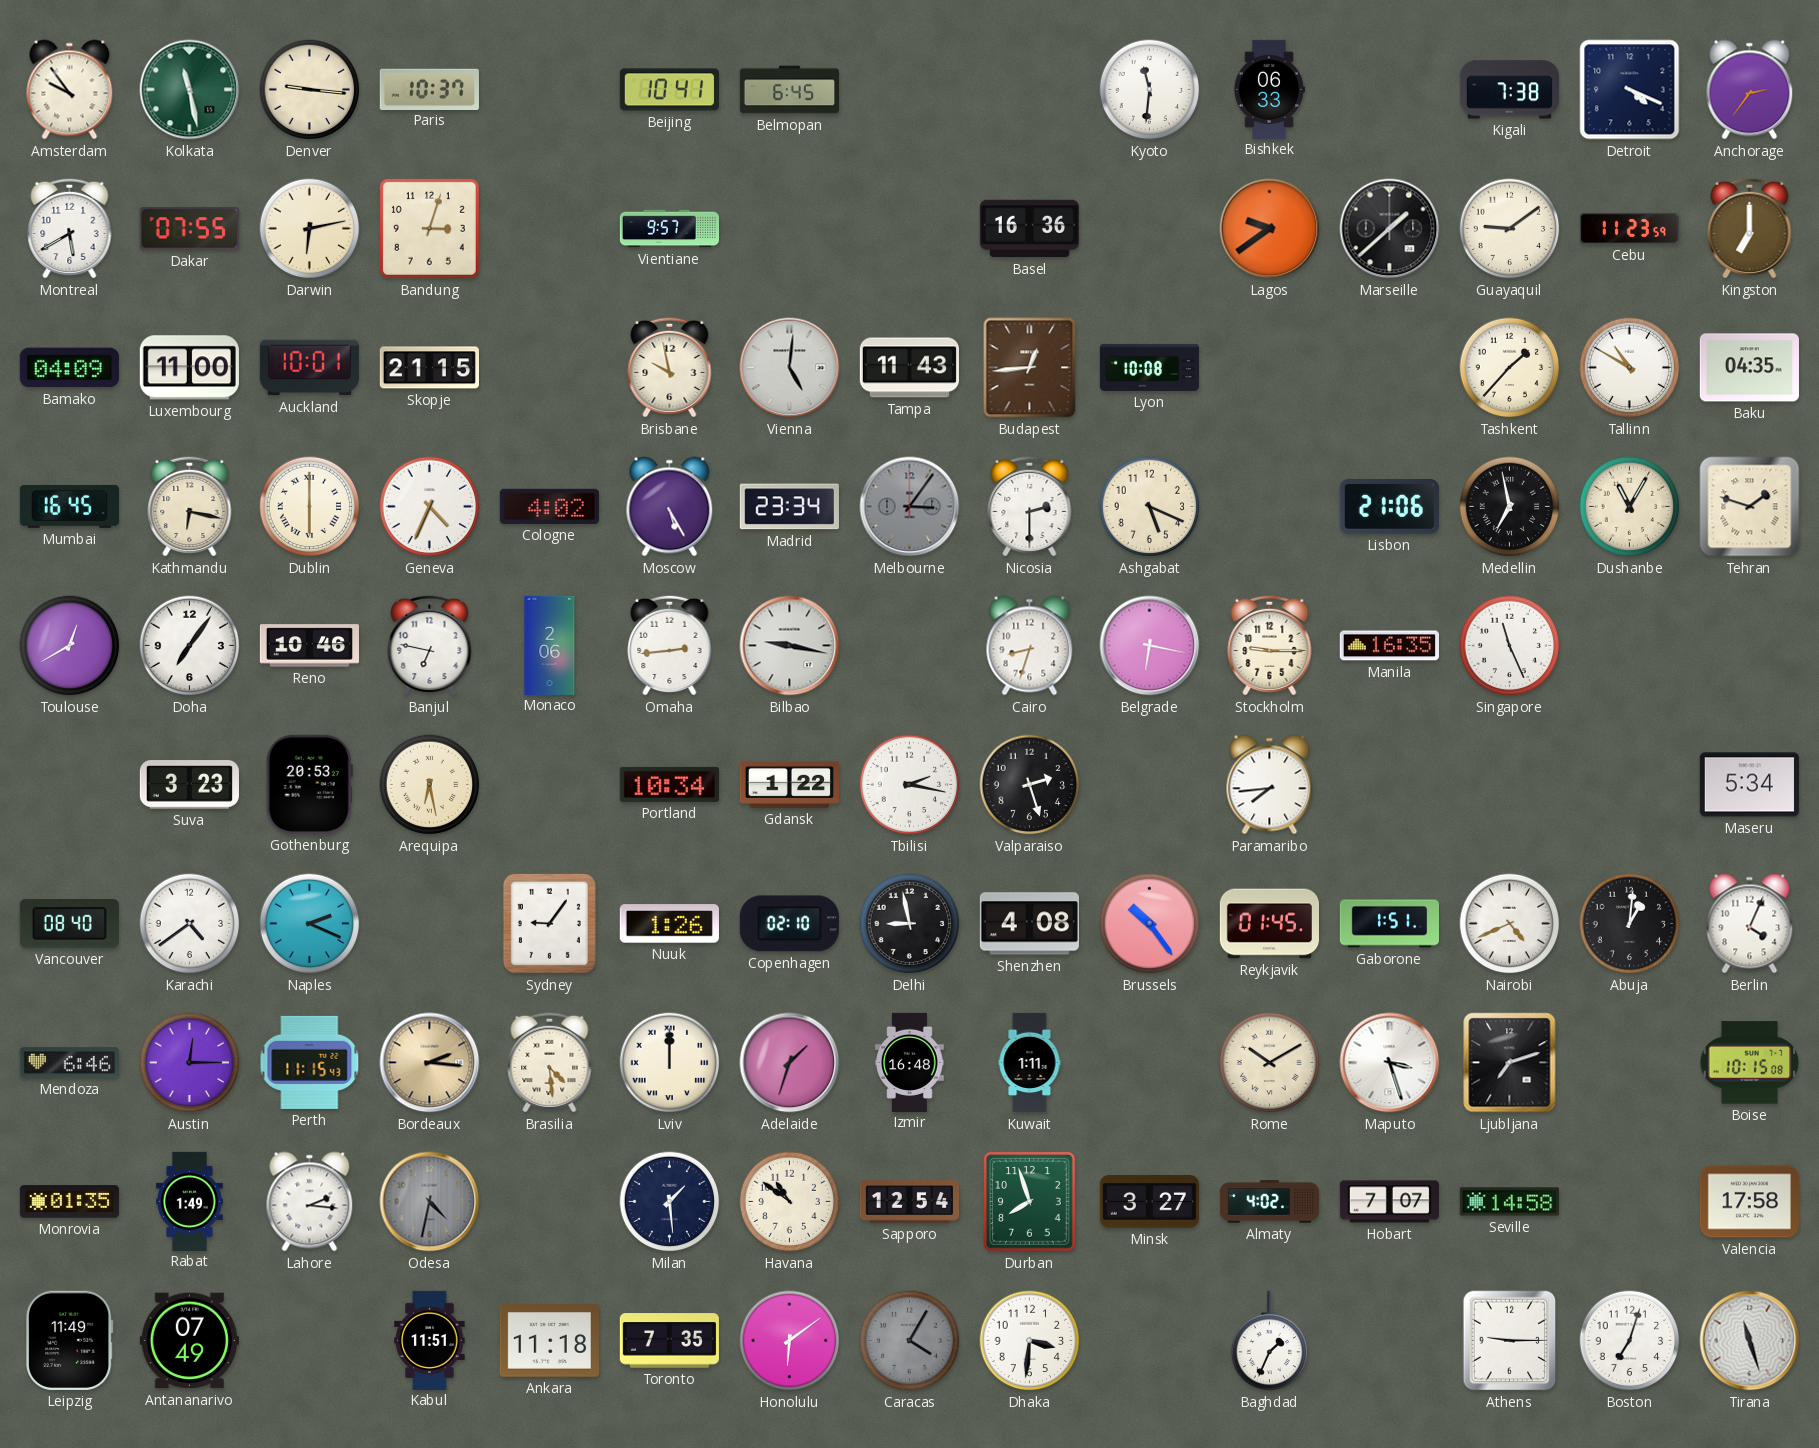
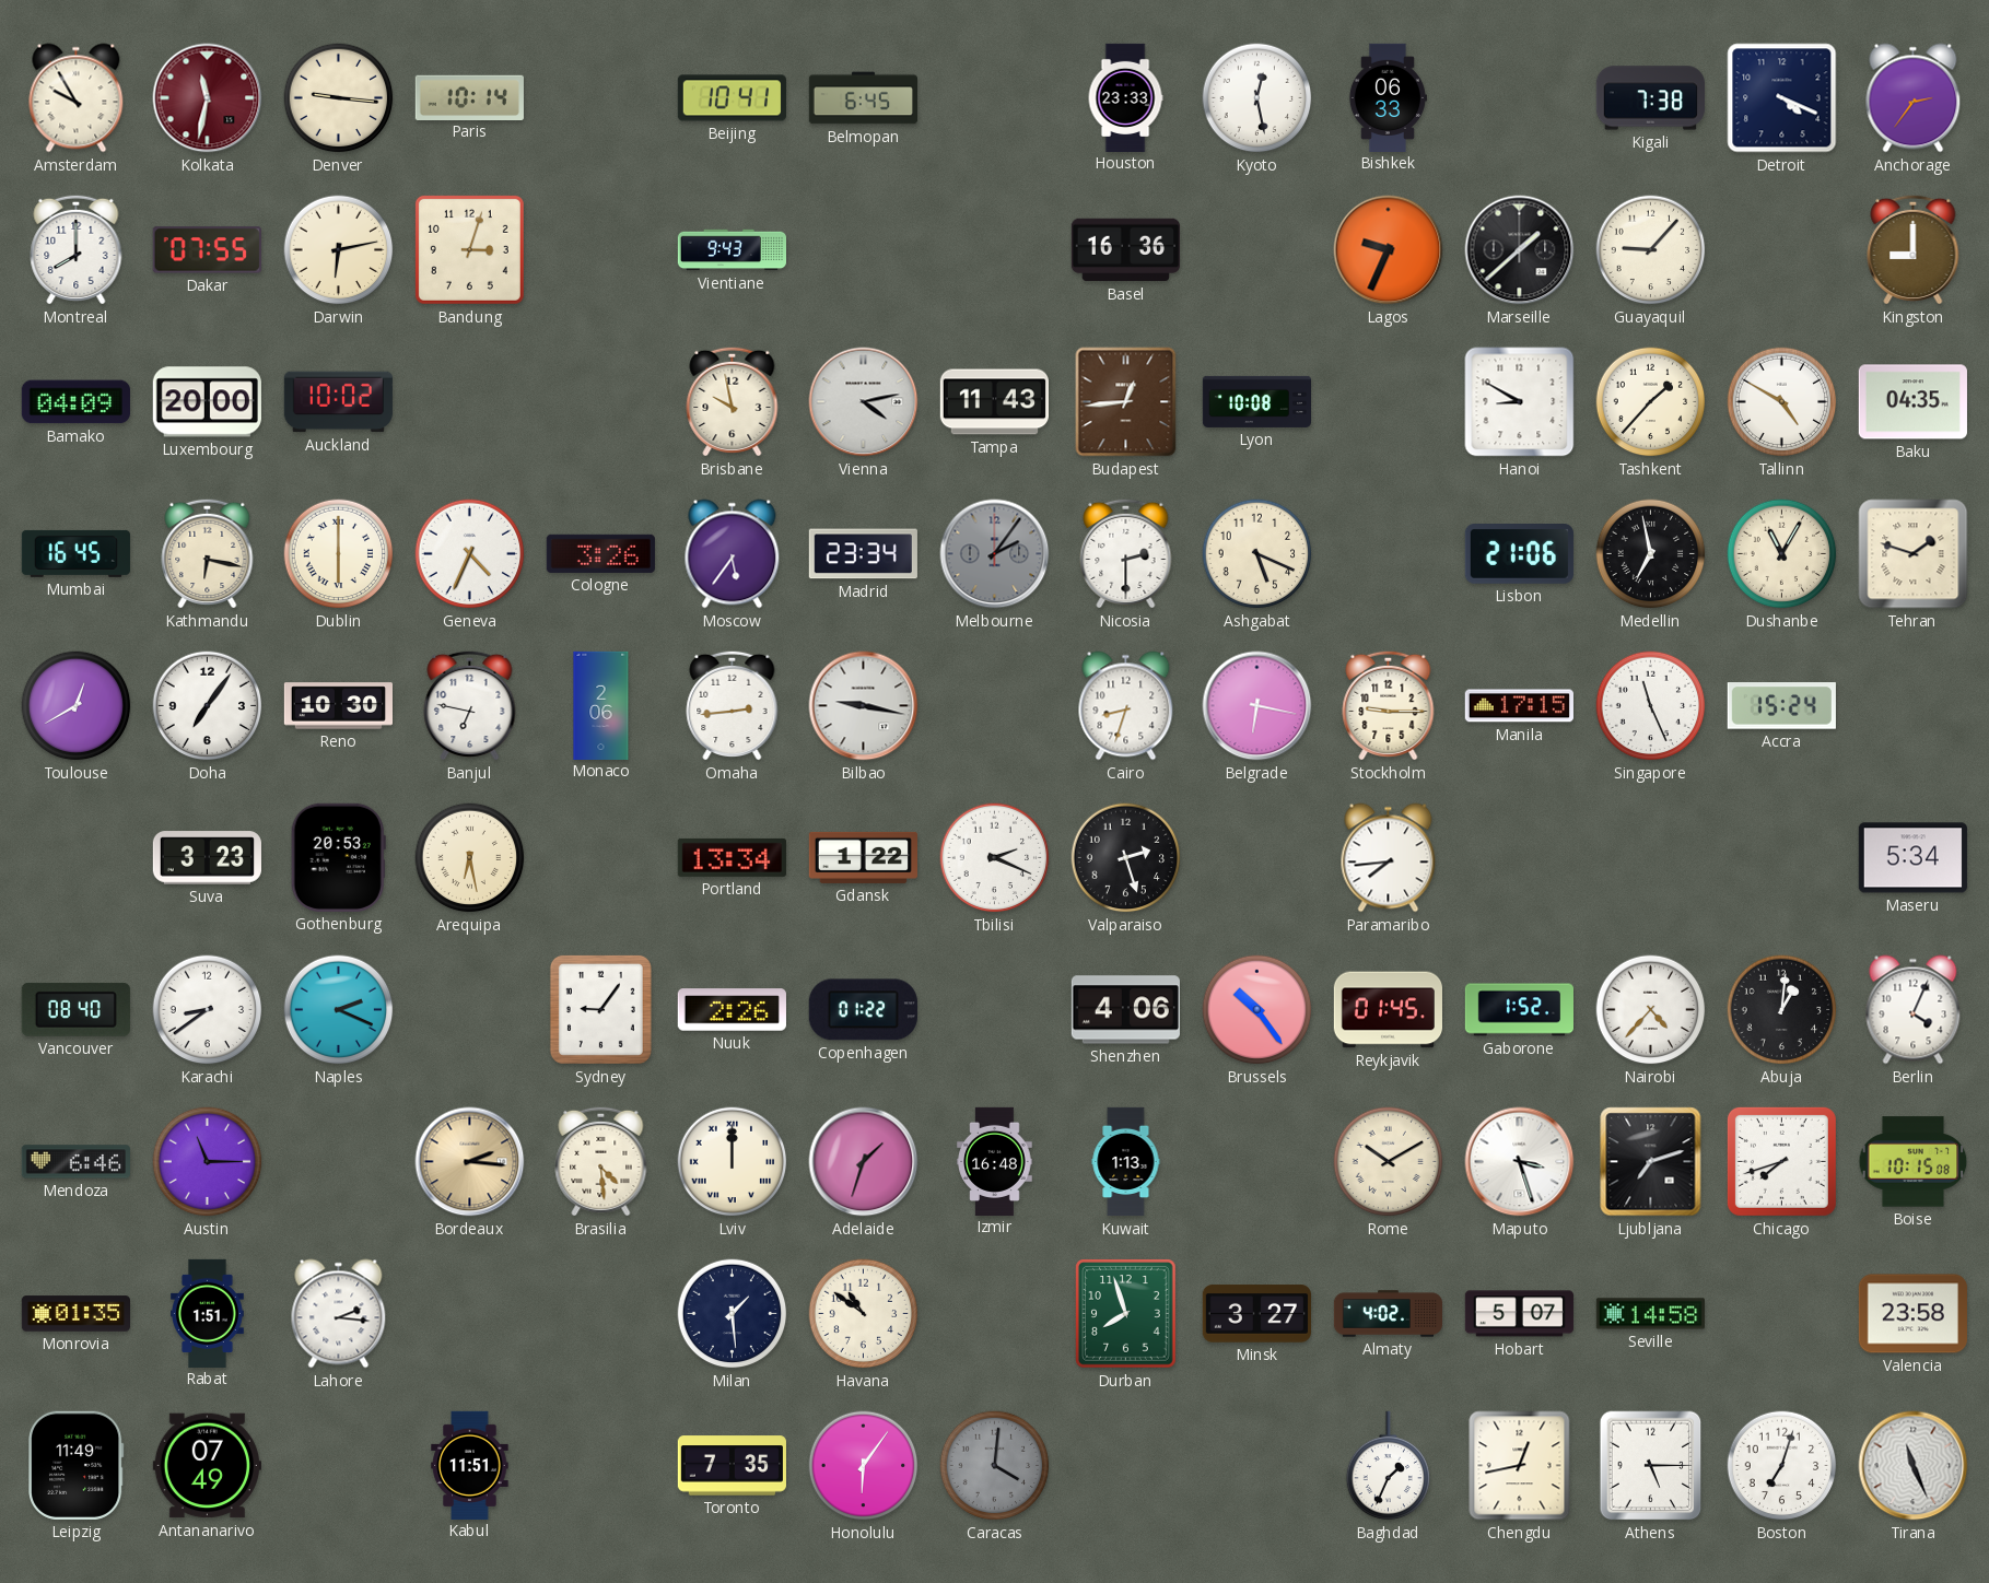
Amsterdam: 9:54 -> 9:55
Kolkata: 11:28 -> 11:32
Kolkata dial: green -> burgundy
Paris: 10:37 -> 10:14
Houston: none -> 23:33
Kyoto: 11:31 -> 12:28
Montreal: 5:40 -> 8:00
Vientiane: 9:57 -> 9:43
Lagos: 9:39 -> 9:34
Guayaquil: 9:09 -> 9:07
Cebu: 11:23 -> none
Kingston: 7:00 -> 9:00
Luxembourg: 11:00 -> 20:00
Auckland: 10:01 -> 10:02
Skopje: 21:15 -> none
Vienna: 5:01 -> 4:13
Hanoi: none -> 8:50
Tallinn: 10:50 -> 4:50
Cologne: 4:02 -> 3:26
Moscow: 5:25 -> 5:36
Melbourne: 3:06 -> 2:06
Reno: 10:46 -> 10:30
Manila: 16:35 -> 17:15
Accra: none -> 15:24
Portland: 10:34 -> 13:34
Tbilisi: 2:17 -> 2:19
Karachi: 4:39 -> 8:39
Nuuk: 1:26 -> 2:26
Copenhagen: 02:10 -> 01:22
Delhi: 8:58 -> none
Shenzhen: 4:08 -> 4:06
Gaborone: 1:51 -> 1:52
Nairobi: 4:41 -> 4:37
Austin: 12:15 -> 11:15
Perth: 11:15 -> none
Kuwait: 1:11 -> 1:13
Chicago: none -> 7:42
Rabat: 1:49 -> 1:51
Odesa: 4:32 -> none
Sapporo: 12:54 -> none
Hobart: 7:07 -> 5:07
Valencia: 17:58 -> 23:58
Ankara: 11:18 -> none
Honolulu: 6:09 -> 6:06
Caracas: 4:05 -> 4:01
Dhaka: 3:31 -> none
Chengdu: none -> 12:43
Athens: 9:15 -> 5:15
Tirana: 11:27 -> 11:26
